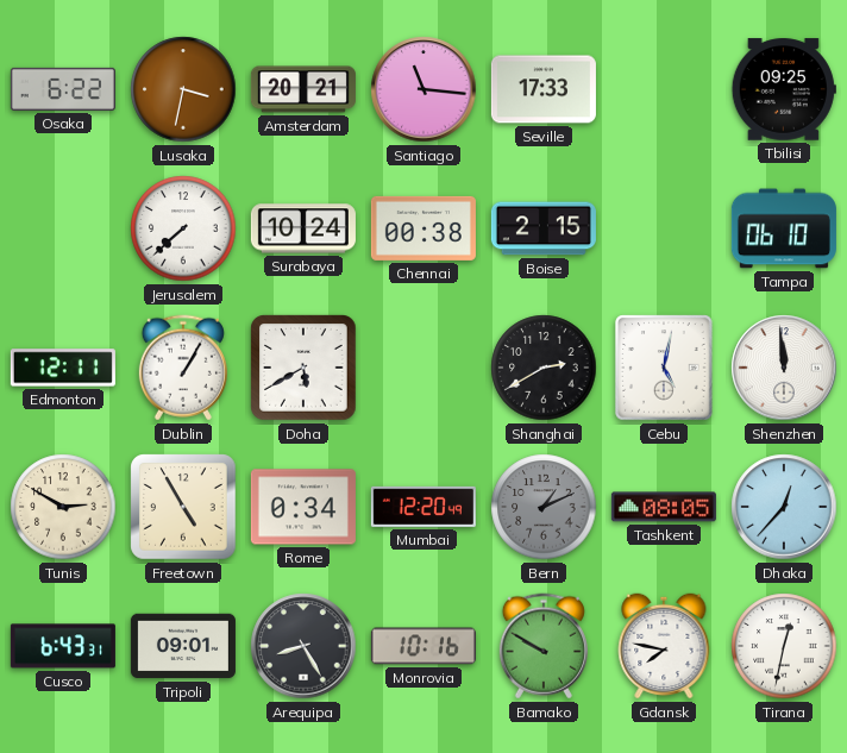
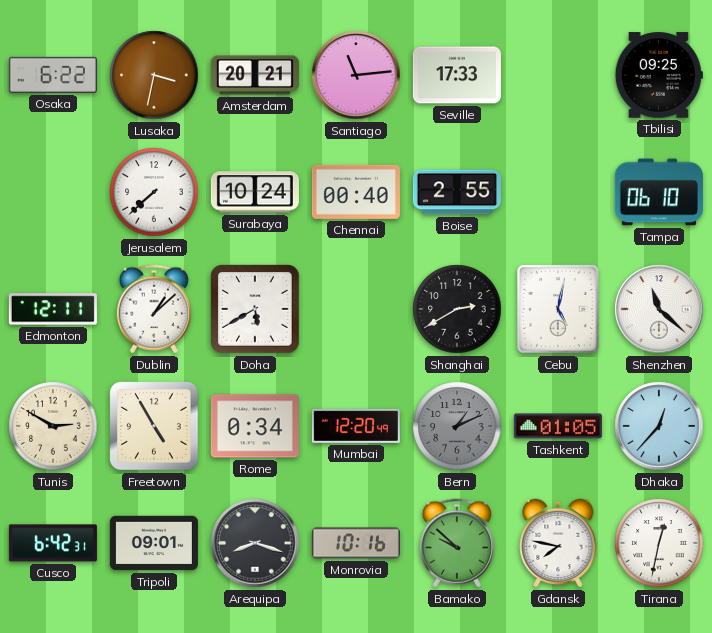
Santiago: 11:16 -> 11:14
Chennai: 00:38 -> 00:40
Boise: 2:15 -> 2:55
Dublin: 1:05 -> 1:08
Shenzhen: 11:59 -> 11:22
Tashkent: 08:05 -> 01:05
Cusco: 6:43 -> 6:42
Arequipa: 8:25 -> 8:18
Bamako: 9:50 -> 9:52
